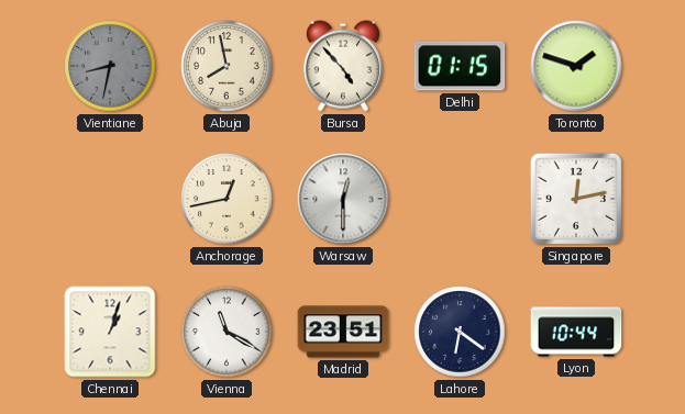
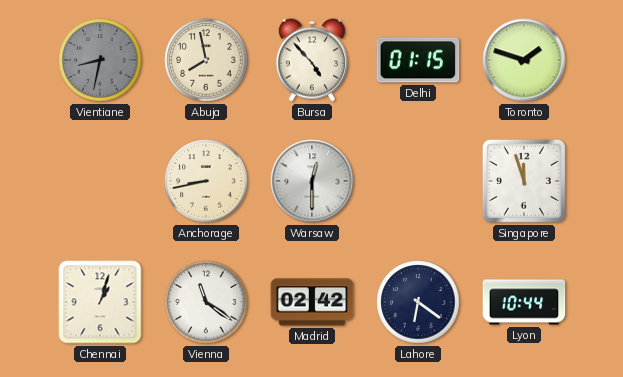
Anchorage: 12:43 -> 8:43
Singapore: 12:13 -> 11:57
Vienna: 11:20 -> 11:21
Madrid: 23:51 -> 02:42
